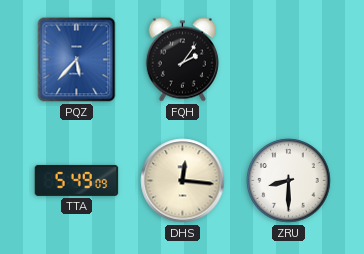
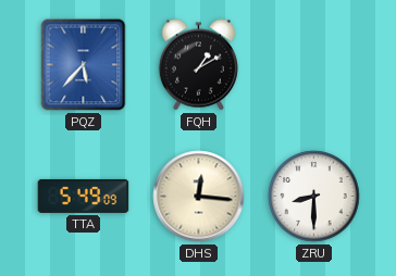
FQH: 2:06 -> 1:10
